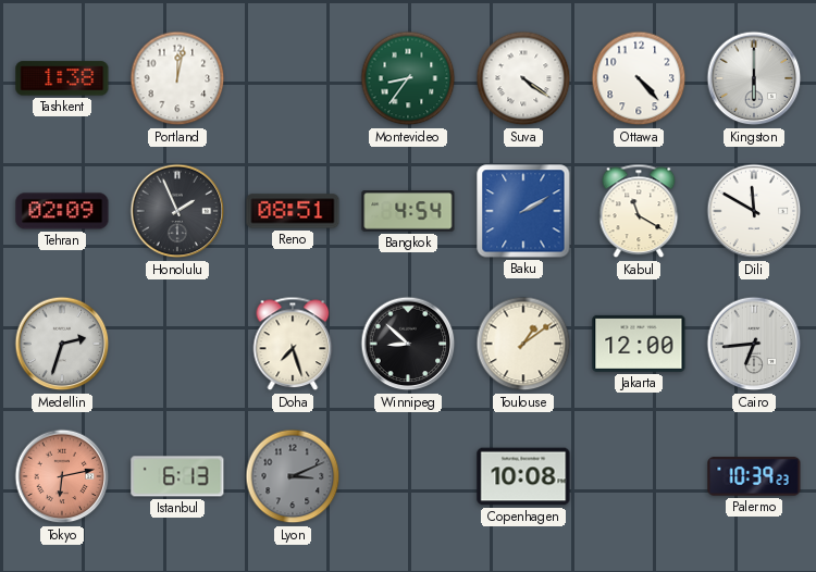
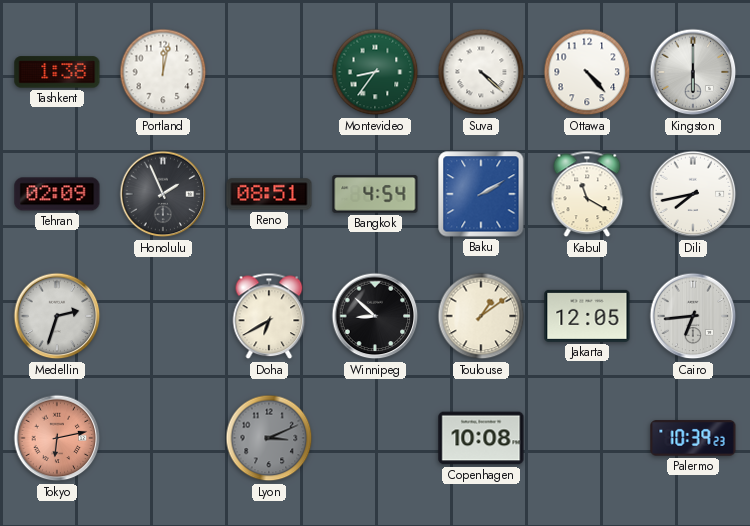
Suva: 4:21 -> 4:22
Dili: 11:50 -> 7:43
Doha: 7:27 -> 6:40
Jakarta: 12:00 -> 12:05
Istanbul: 6:13 -> none
